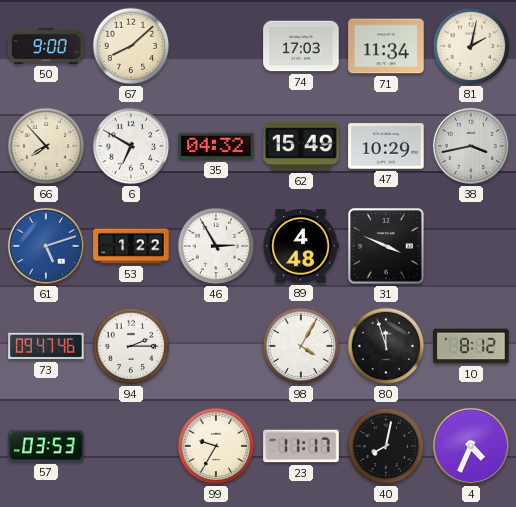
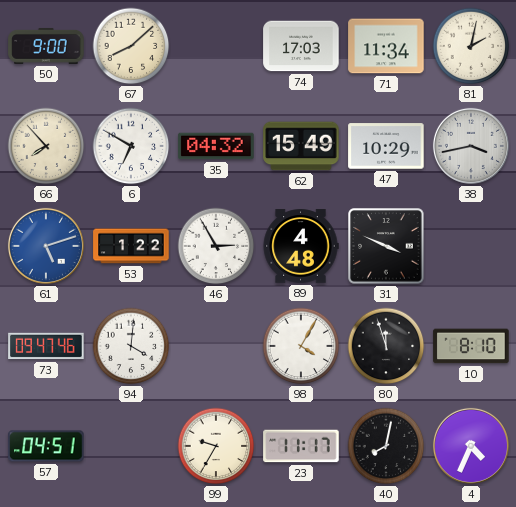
94: 2:15 -> 4:01
10: 8:12 -> 8:10
57: 03:53 -> 04:51
